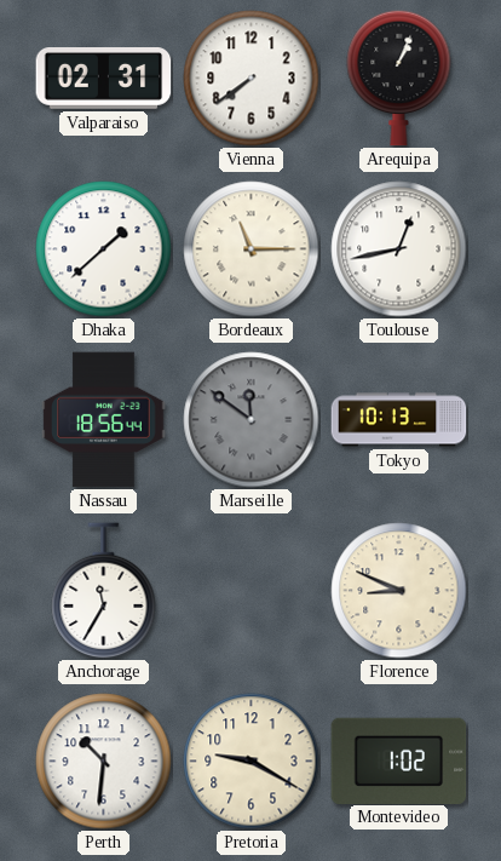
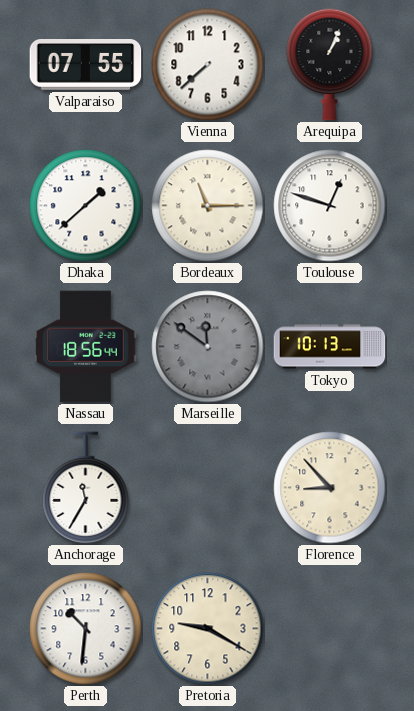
Valparaiso: 02:31 -> 07:55
Vienna: 7:39 -> 7:38
Toulouse: 12:43 -> 12:48
Florence: 8:49 -> 8:53
Montevideo: 1:02 -> none
